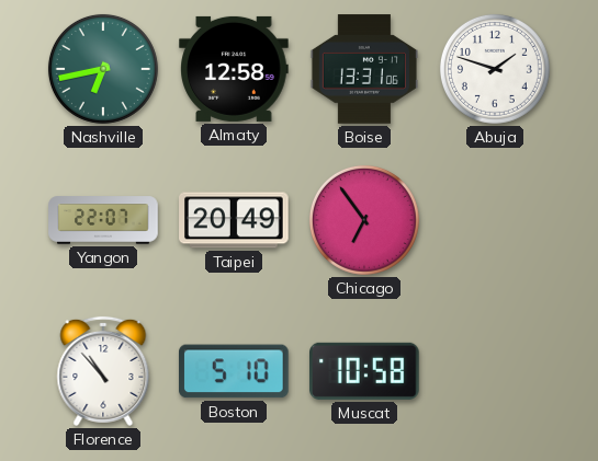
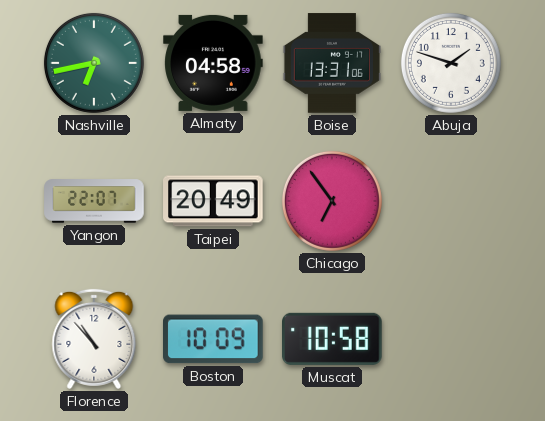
Almaty: 12:58 -> 04:58
Boston: 5:10 -> 10:09
